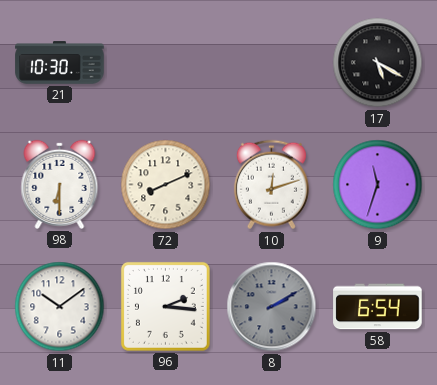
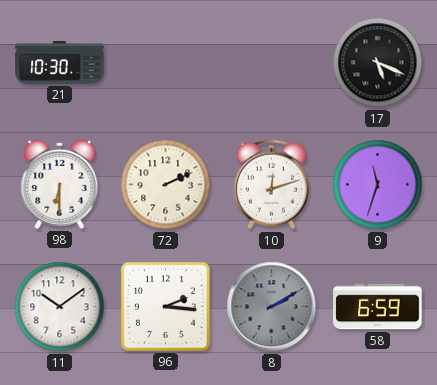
17: 5:20 -> 5:19
72: 8:11 -> 2:11
58: 6:54 -> 6:59
